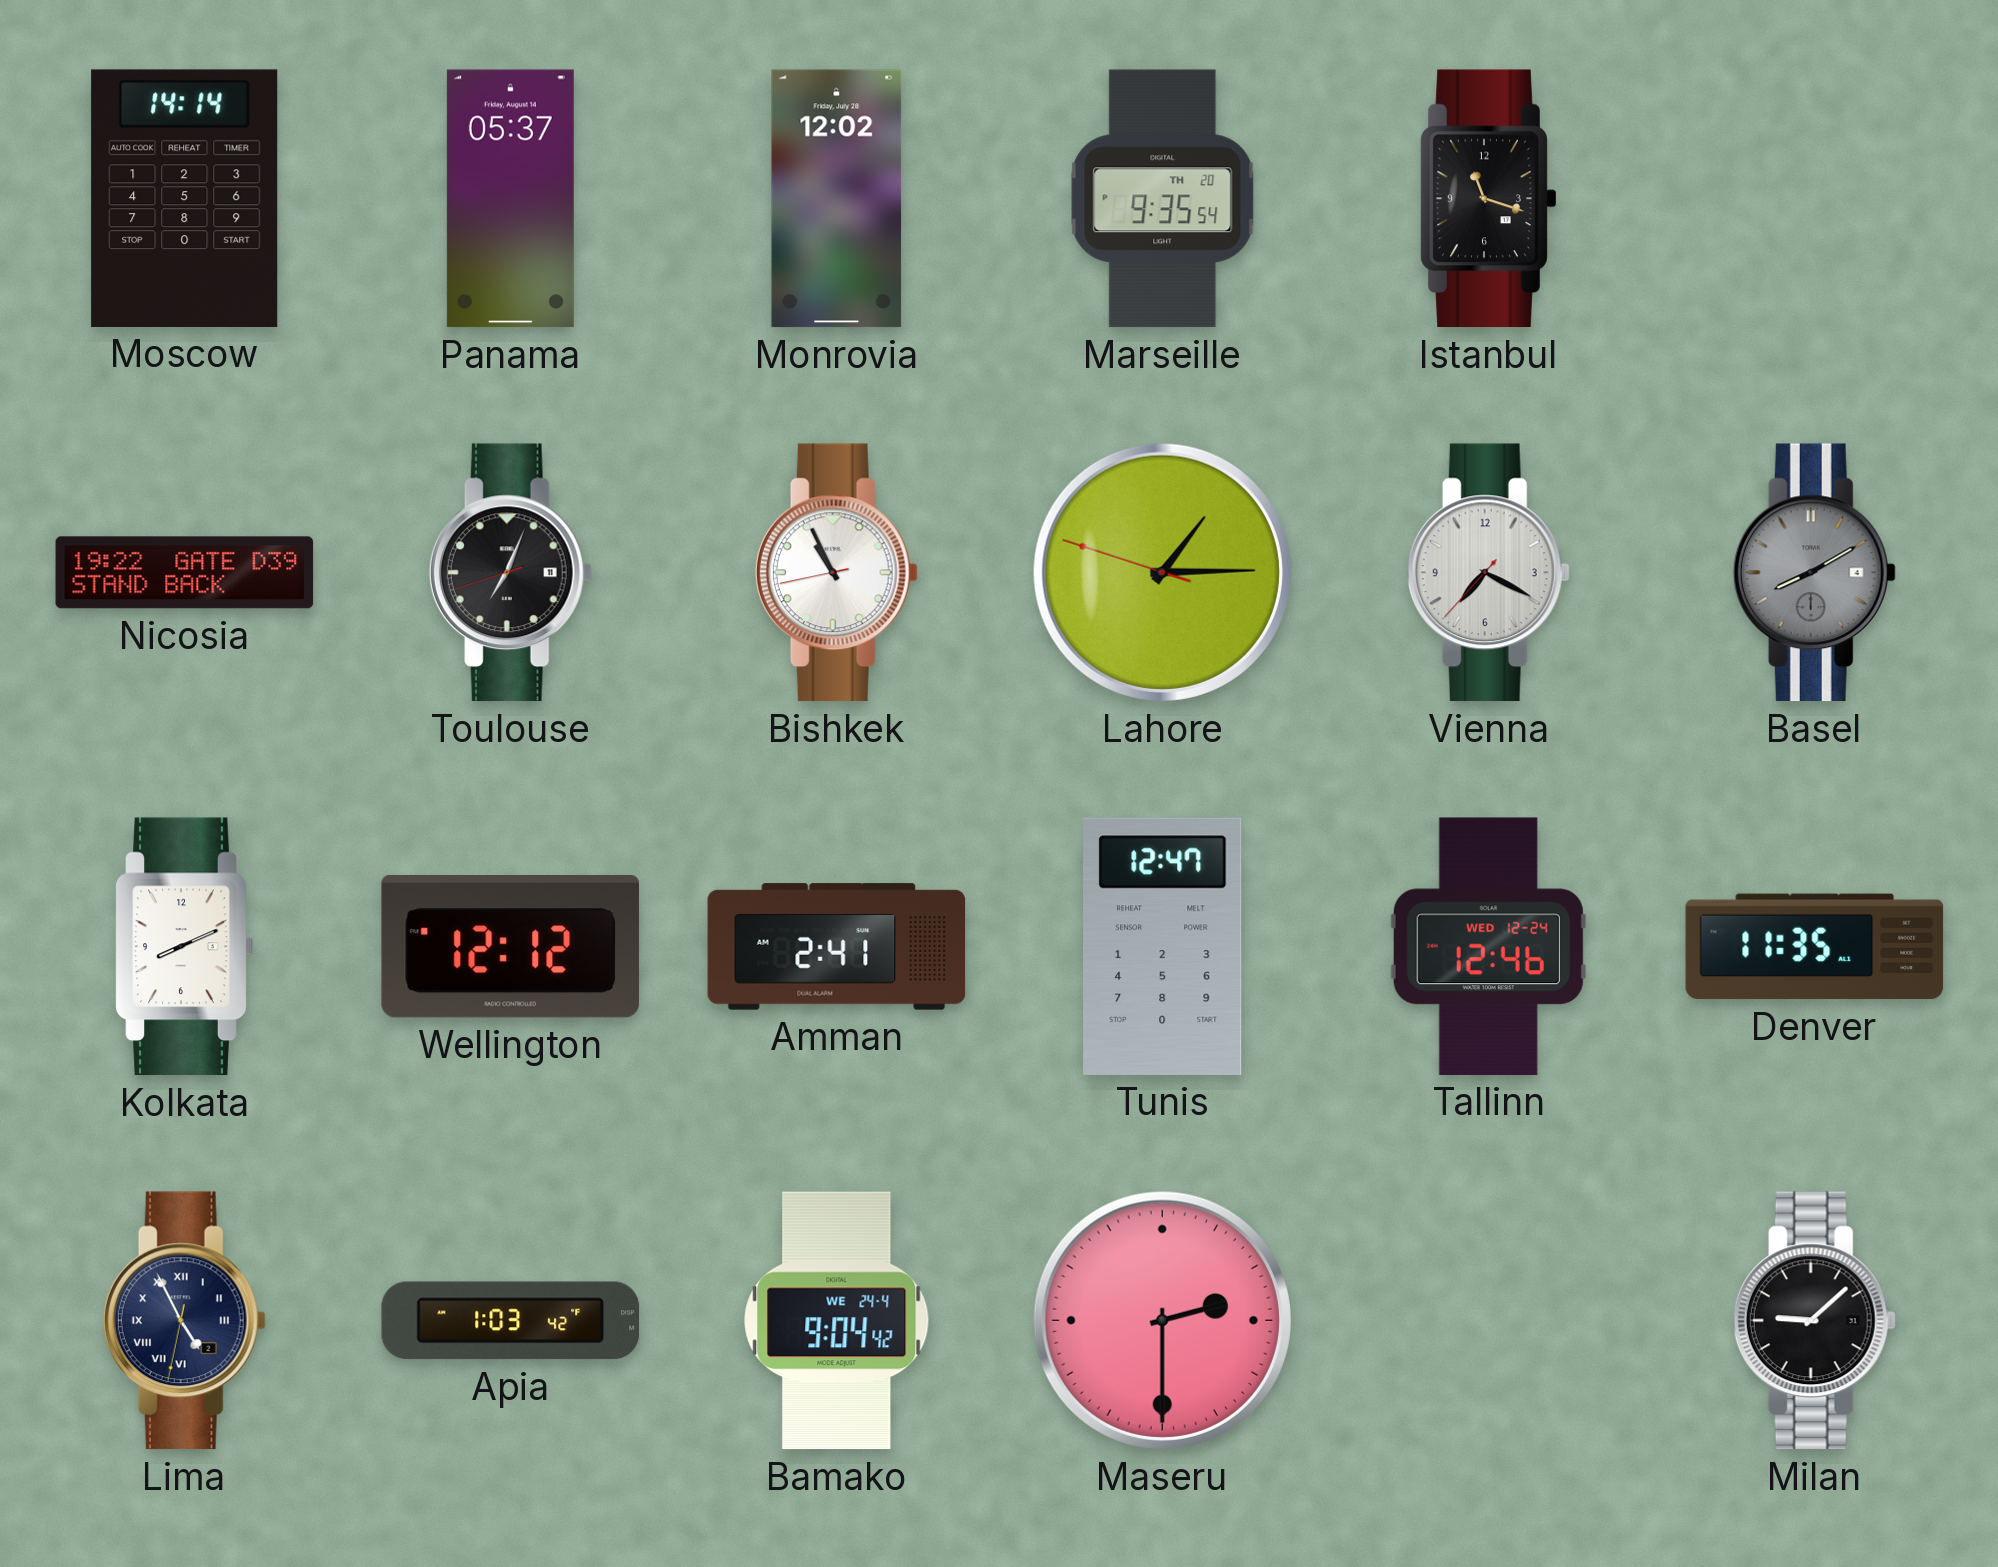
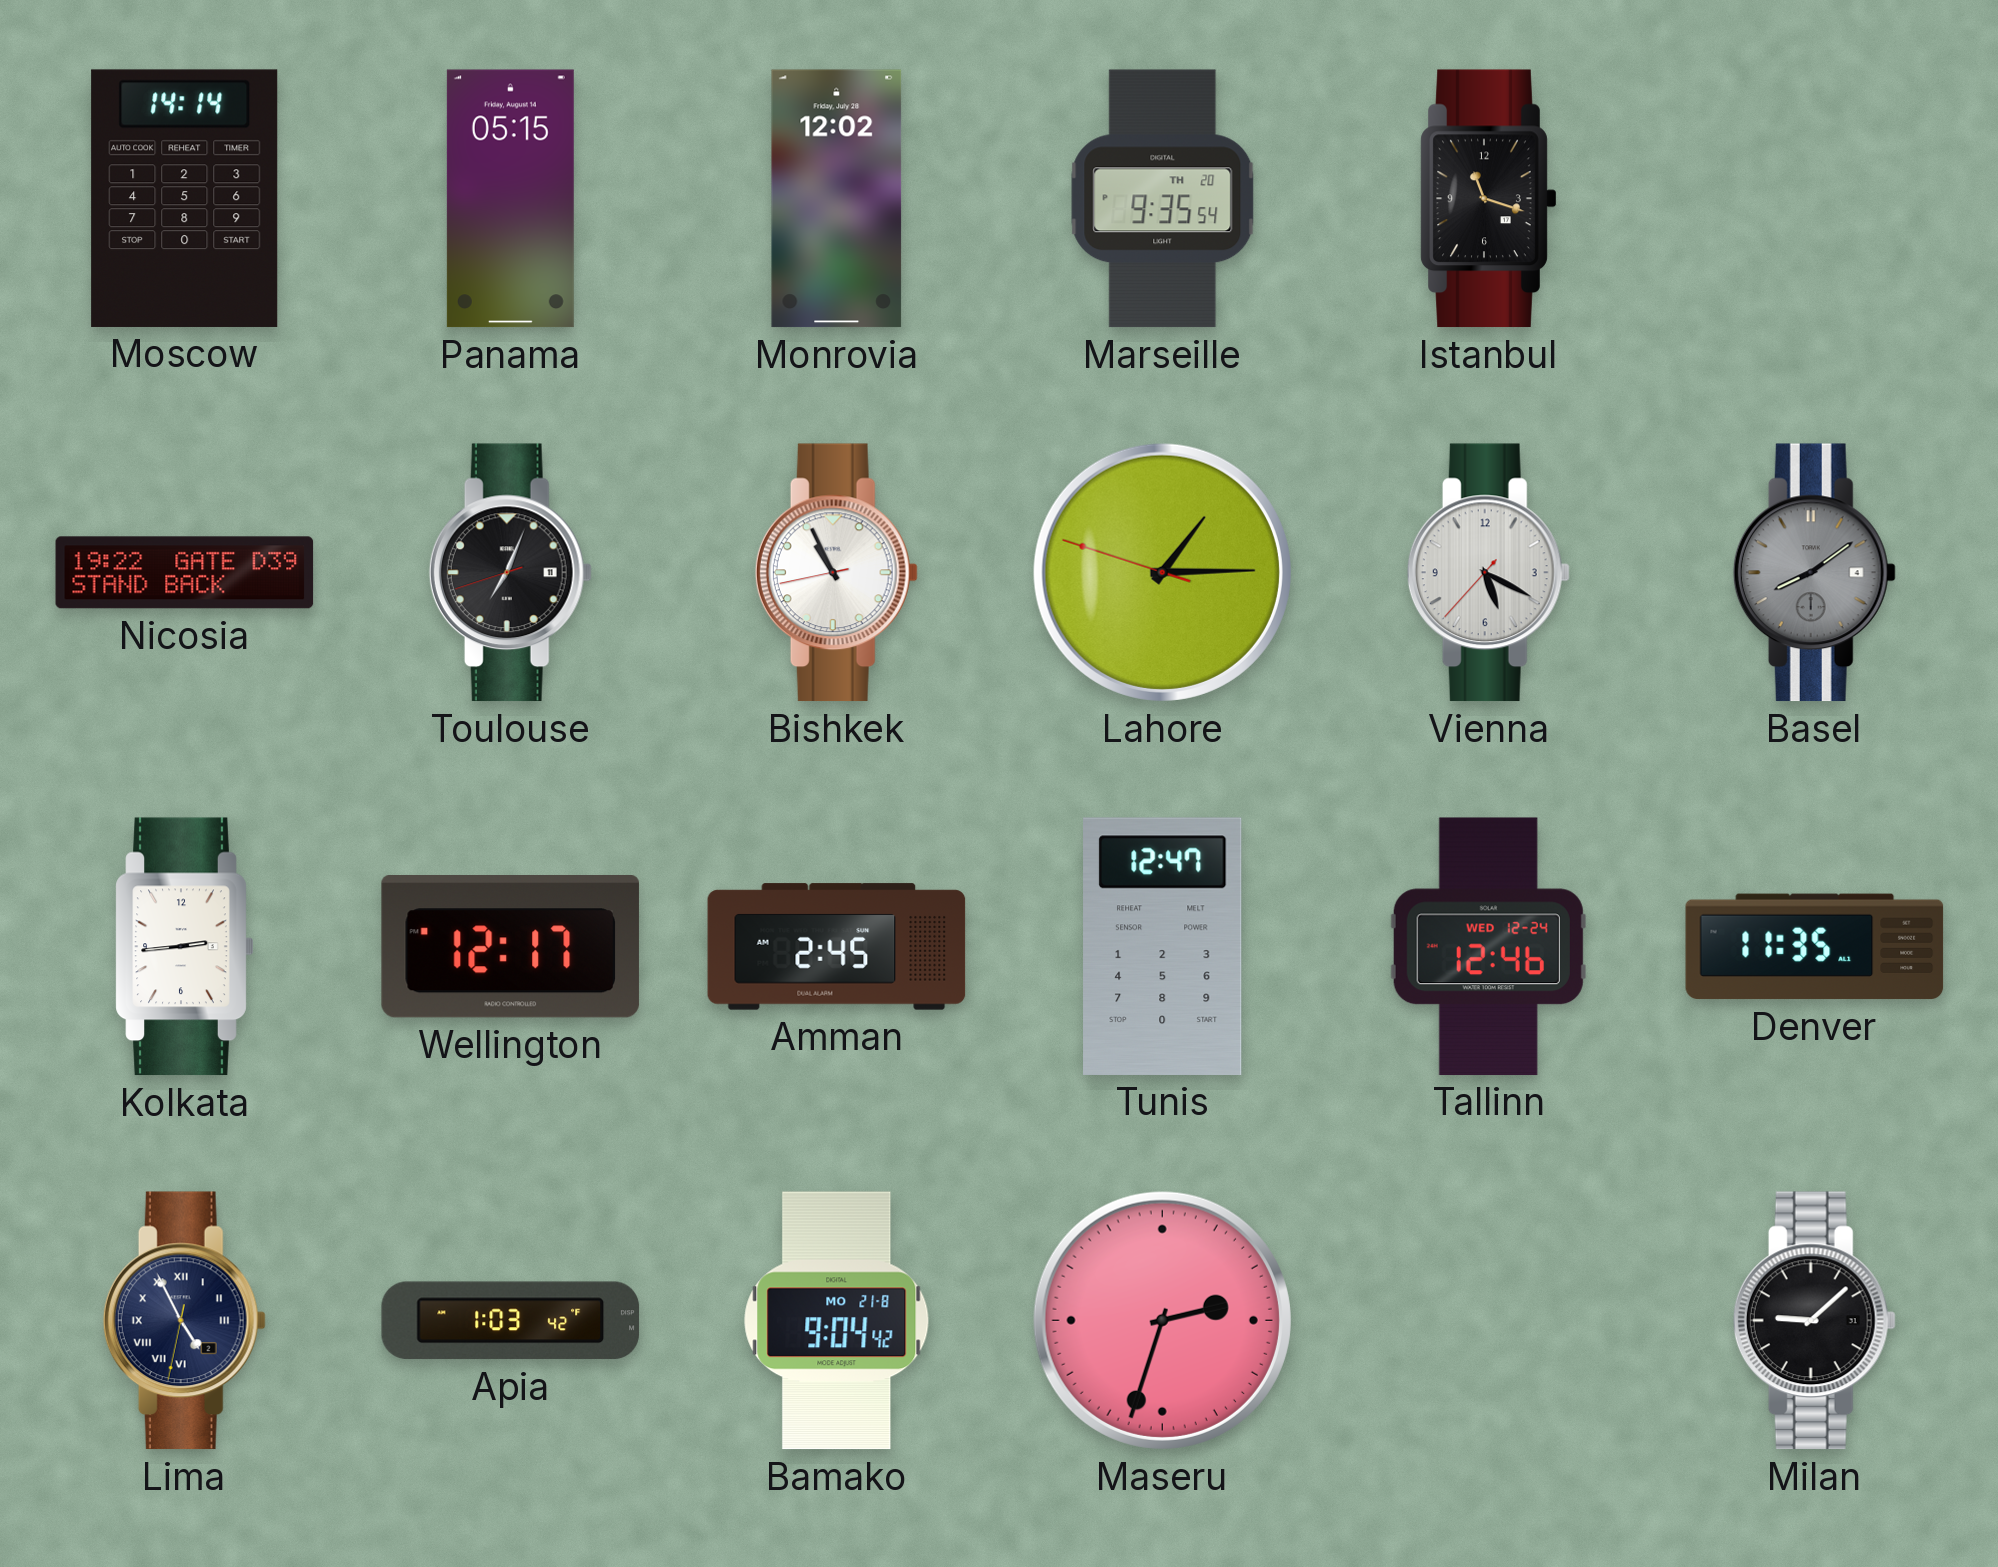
Panama: 05:37 -> 05:15
Vienna: 7:19 -> 5:19
Basel: 8:10 -> 8:09
Kolkata: 8:11 -> 2:44
Wellington: 12:12 -> 12:17
Amman: 2:41 -> 2:45
Bamako date: WE 24-4 -> MO 21-8
Maseru: 2:30 -> 2:33
